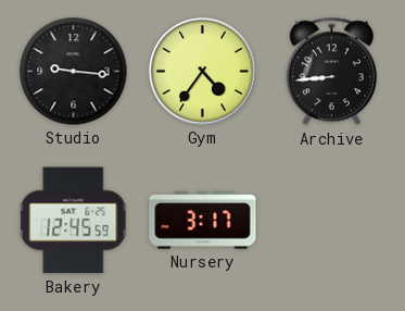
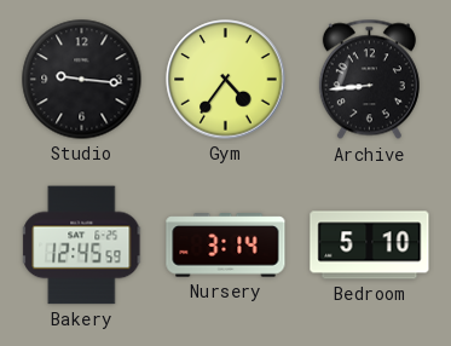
Nursery: 3:17 -> 3:14
Bedroom: none -> 5:10
